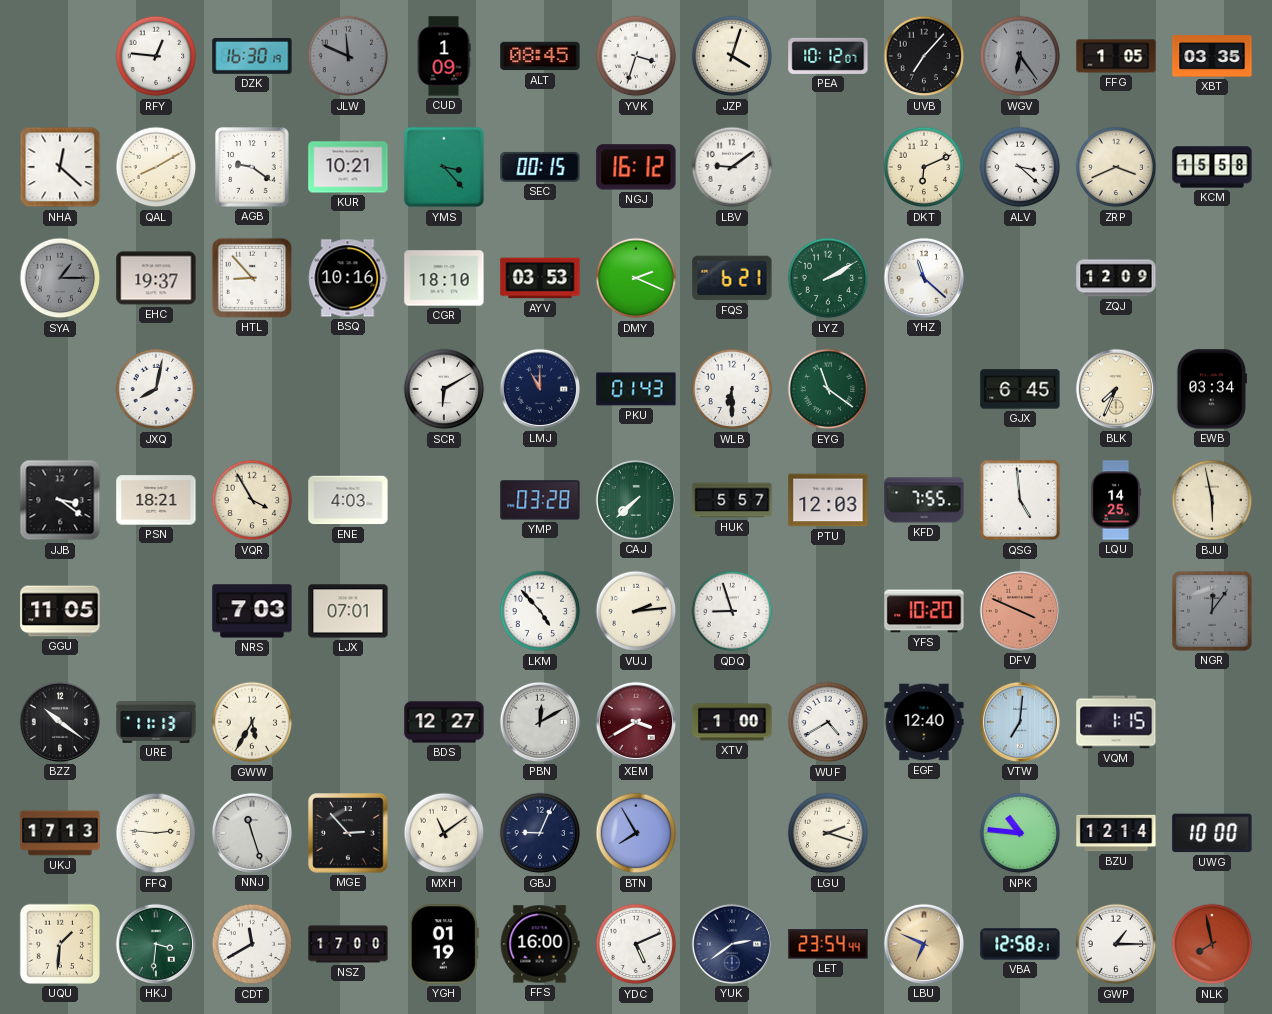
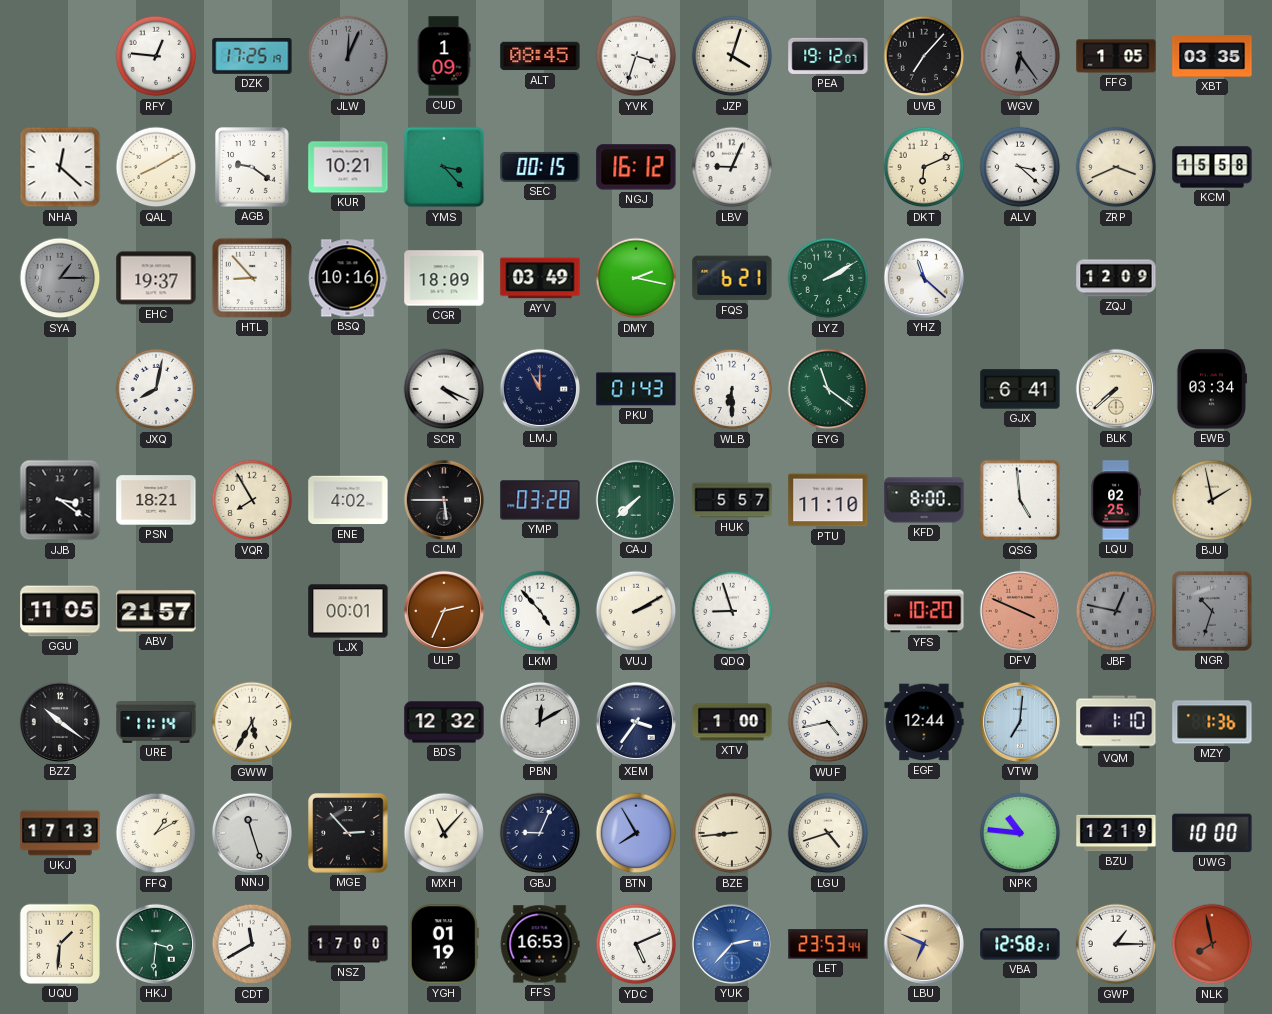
DZK: 16:30 -> 17:25
JLW: 11:49 -> 12:04
PEA: 10:12 -> 19:12
LBV: 9:09 -> 9:04
CGR: 18:10 -> 18:09
AYV: 03:53 -> 03:49
DMY: 2:19 -> 2:17
SCR: 6:10 -> 4:19
GJX: 6:45 -> 6:41
BLK: 7:34 -> 7:38
VQR: 3:55 -> 7:55
ENE: 4:03 -> 4:02
CLM: none -> 5:45
PTU: 12:03 -> 11:10
KFD: 7:55 -> 8:00
LQU: 14:25 -> 02:25
BJU: 5:58 -> 1:58
ABV: none -> 21:57
NRS: 7:03 -> none
LJX: 07:01 -> 00:01
ULP: none -> 2:34
VUJ: 2:14 -> 2:10
JBF: none -> 12:47
NGR: 12:06 -> 10:33
URE: 11:13 -> 11:14
BDS: 12:27 -> 12:32
XEM: 3:40 -> 3:36
XEM dial: burgundy -> navy
WUF: 4:40 -> 4:43
EGF: 12:40 -> 12:44
VQM: 1:15 -> 1:10
MZY: none -> 1:36
FFQ: 2:46 -> 1:10
MXH: 11:09 -> 11:07
BZE: none -> 8:44
LGU: 2:18 -> 4:42
BZU: 12:14 -> 12:19
FFS: 16:00 -> 16:53
YUK: 2:39 -> 2:37
YUK dial: navy -> blue
LET: 23:54 -> 23:53
